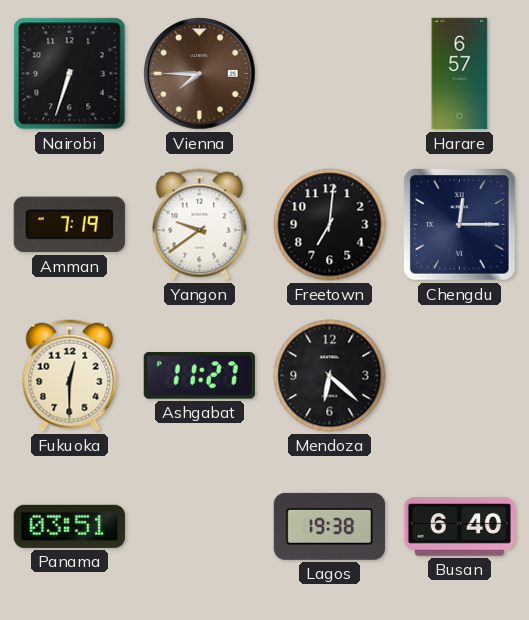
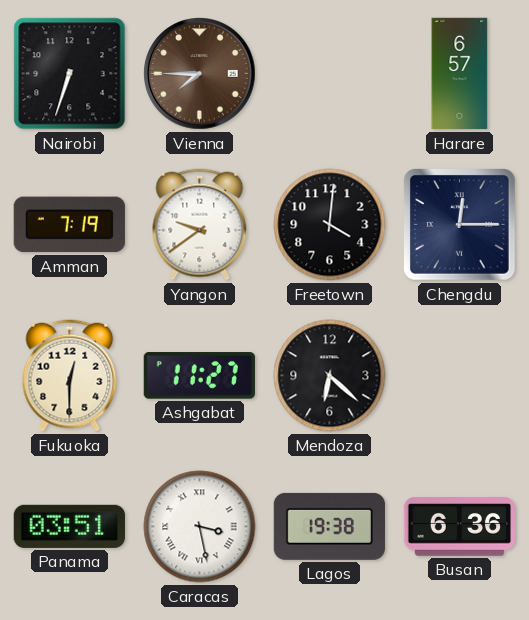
Freetown: 7:01 -> 4:01
Caracas: none -> 3:28
Busan: 6:40 -> 6:36
